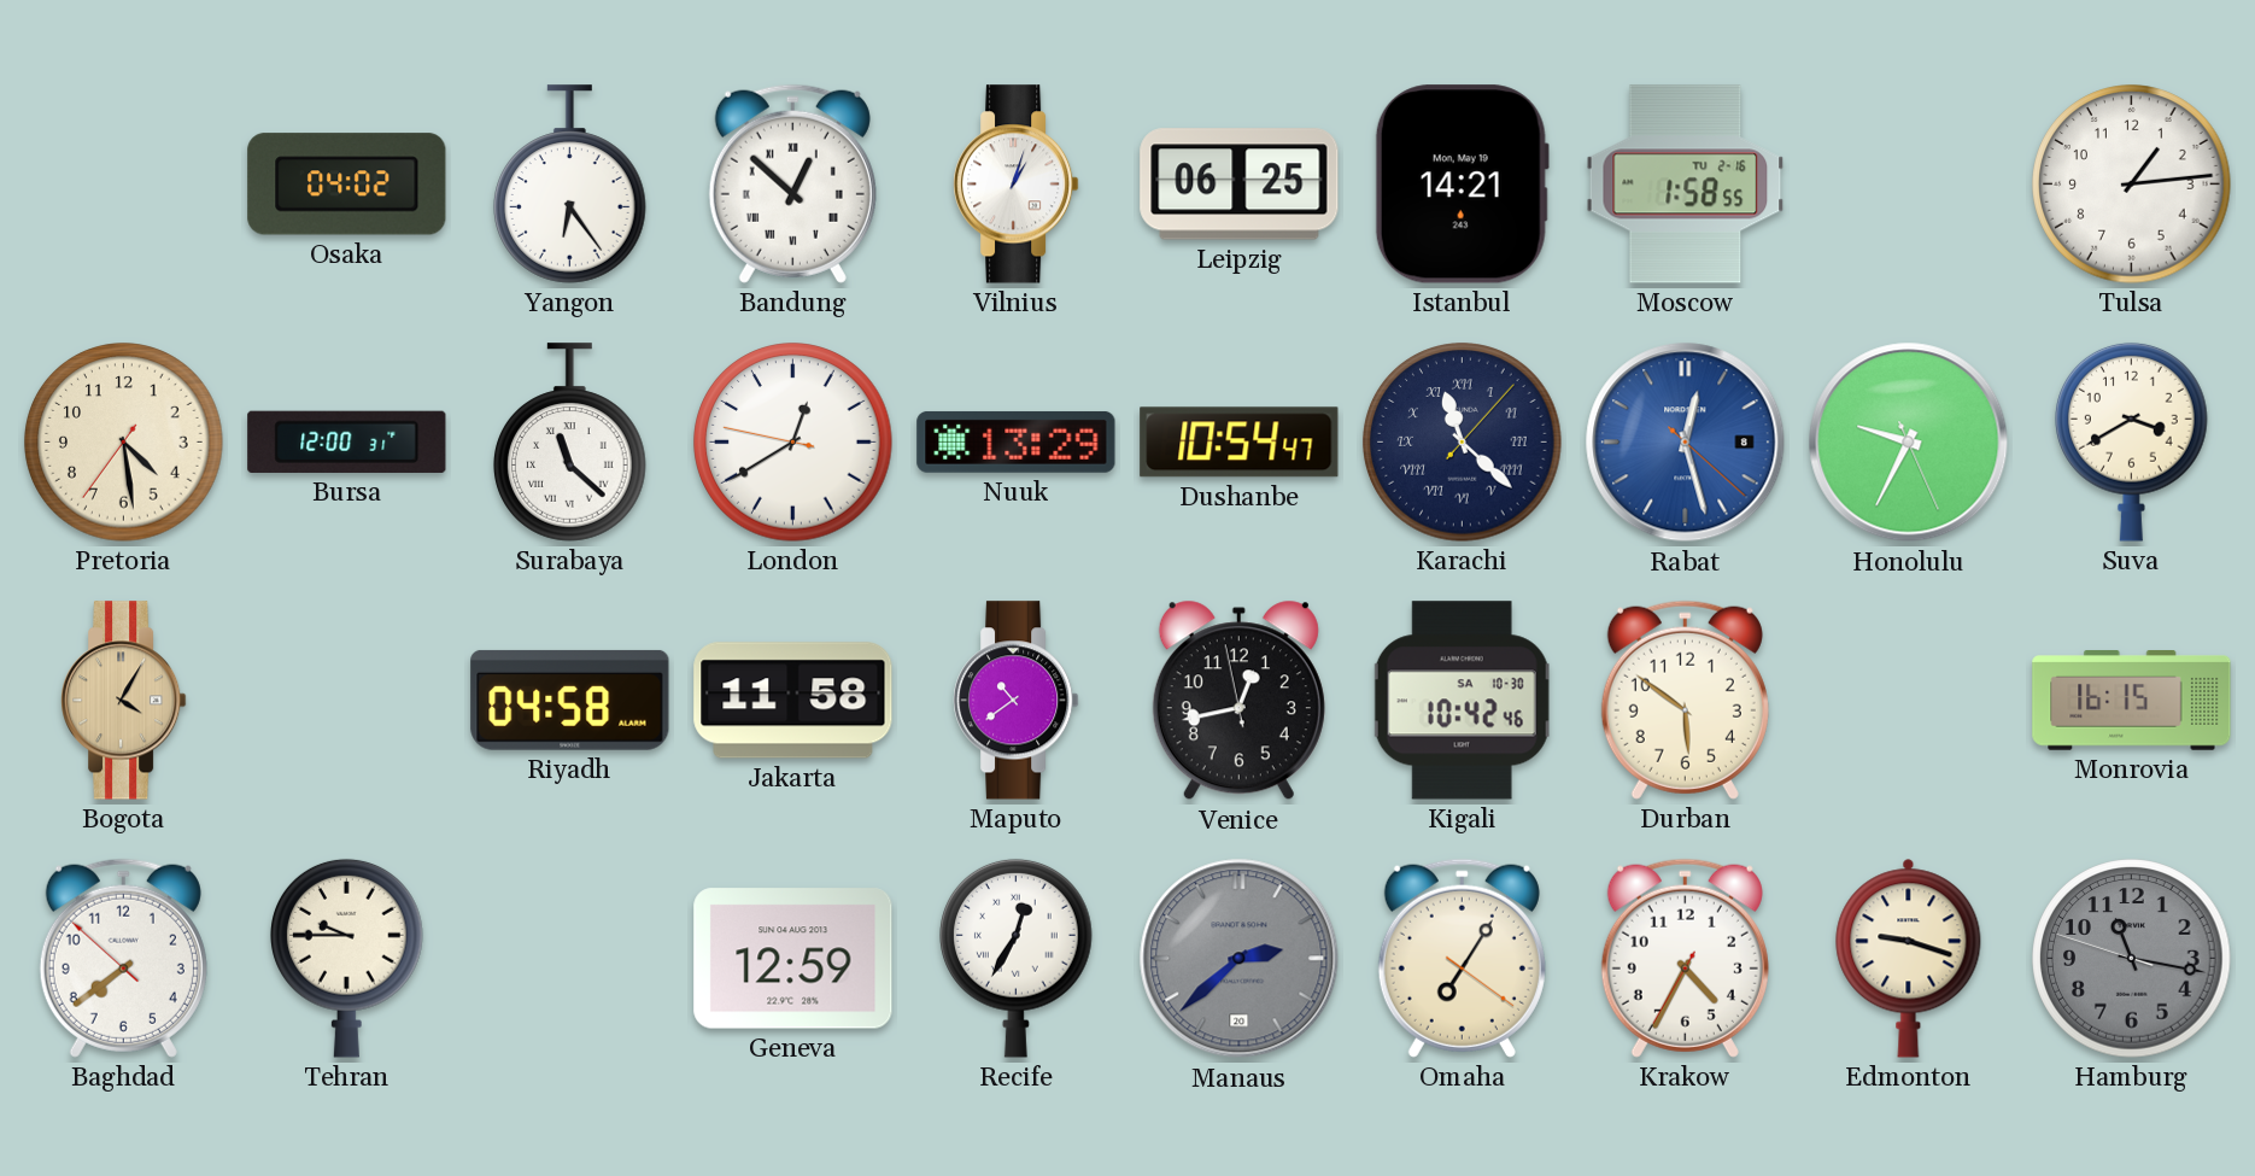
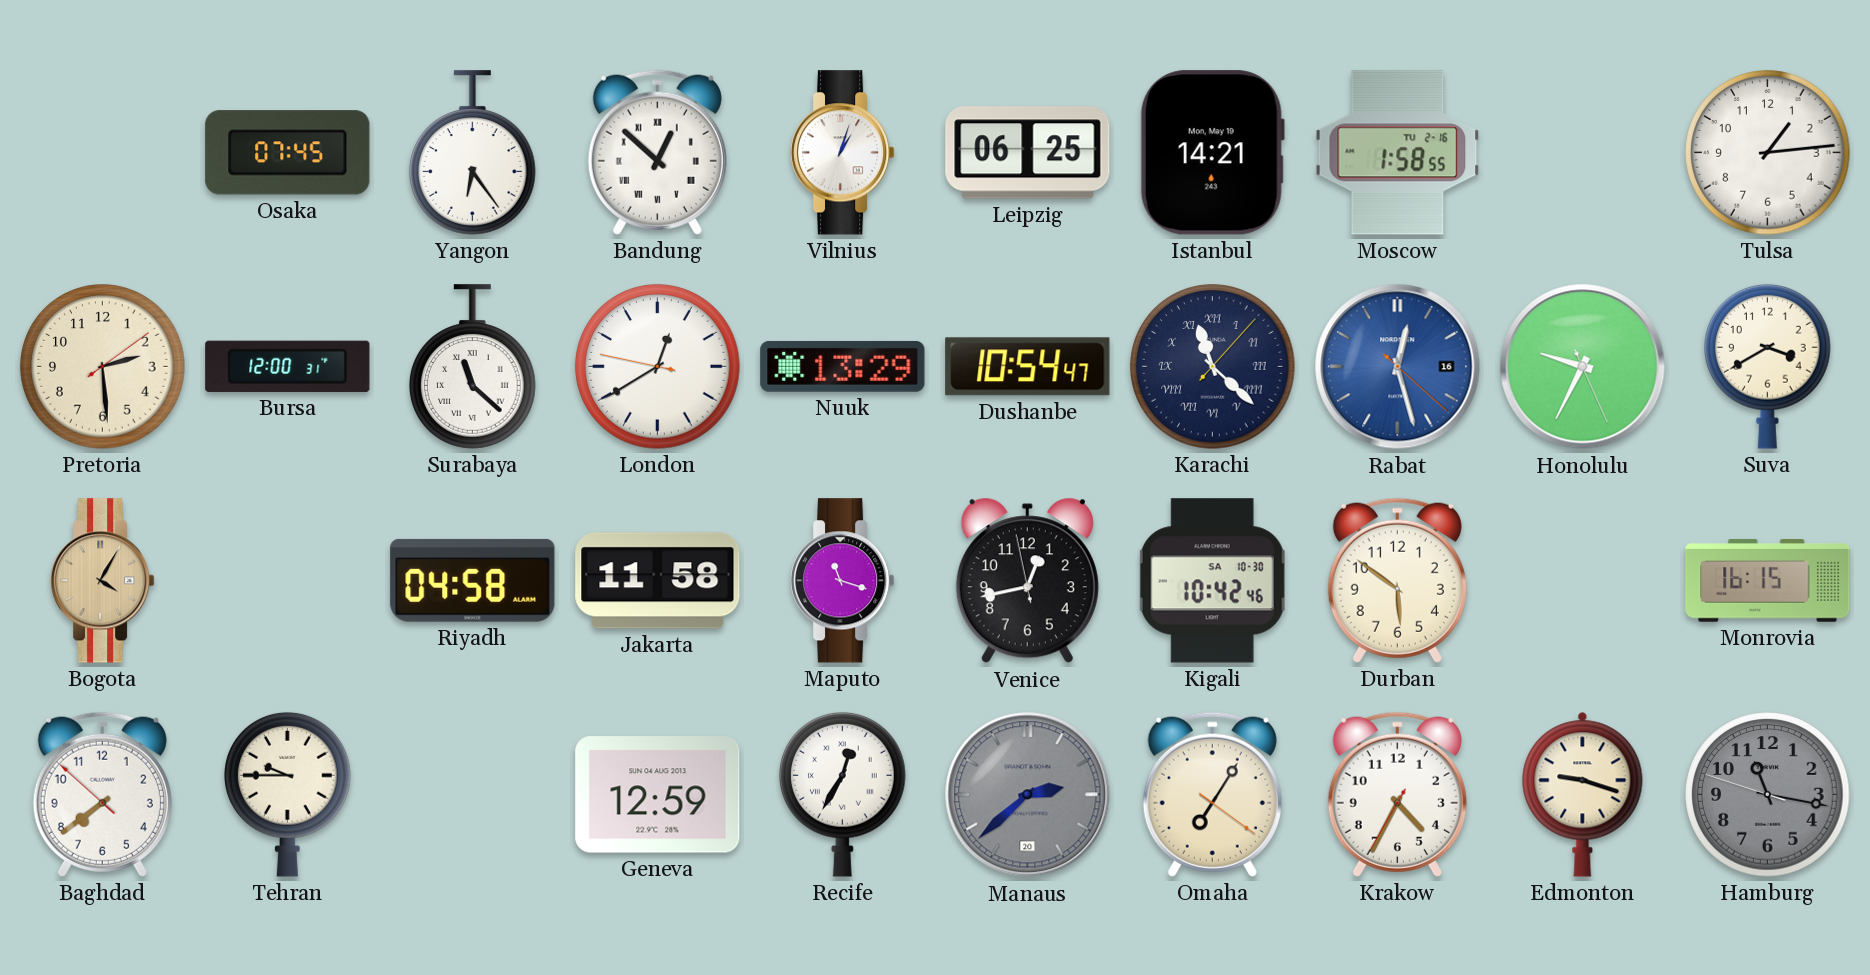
Osaka: 04:02 -> 07:45
Pretoria: 4:28 -> 2:29
Rabat date: 8 -> 16
Maputo: 10:39 -> 11:18
